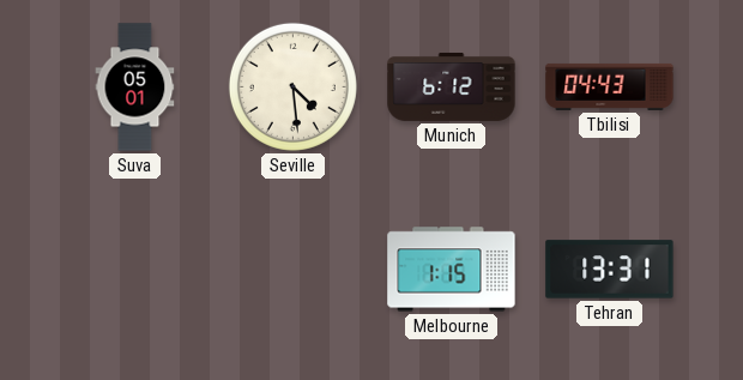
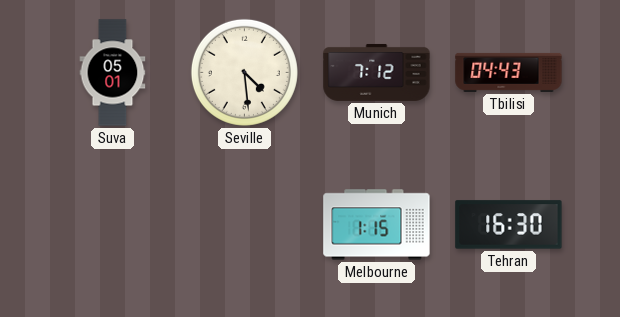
Munich: 6:12 -> 7:12
Tehran: 13:31 -> 16:30
